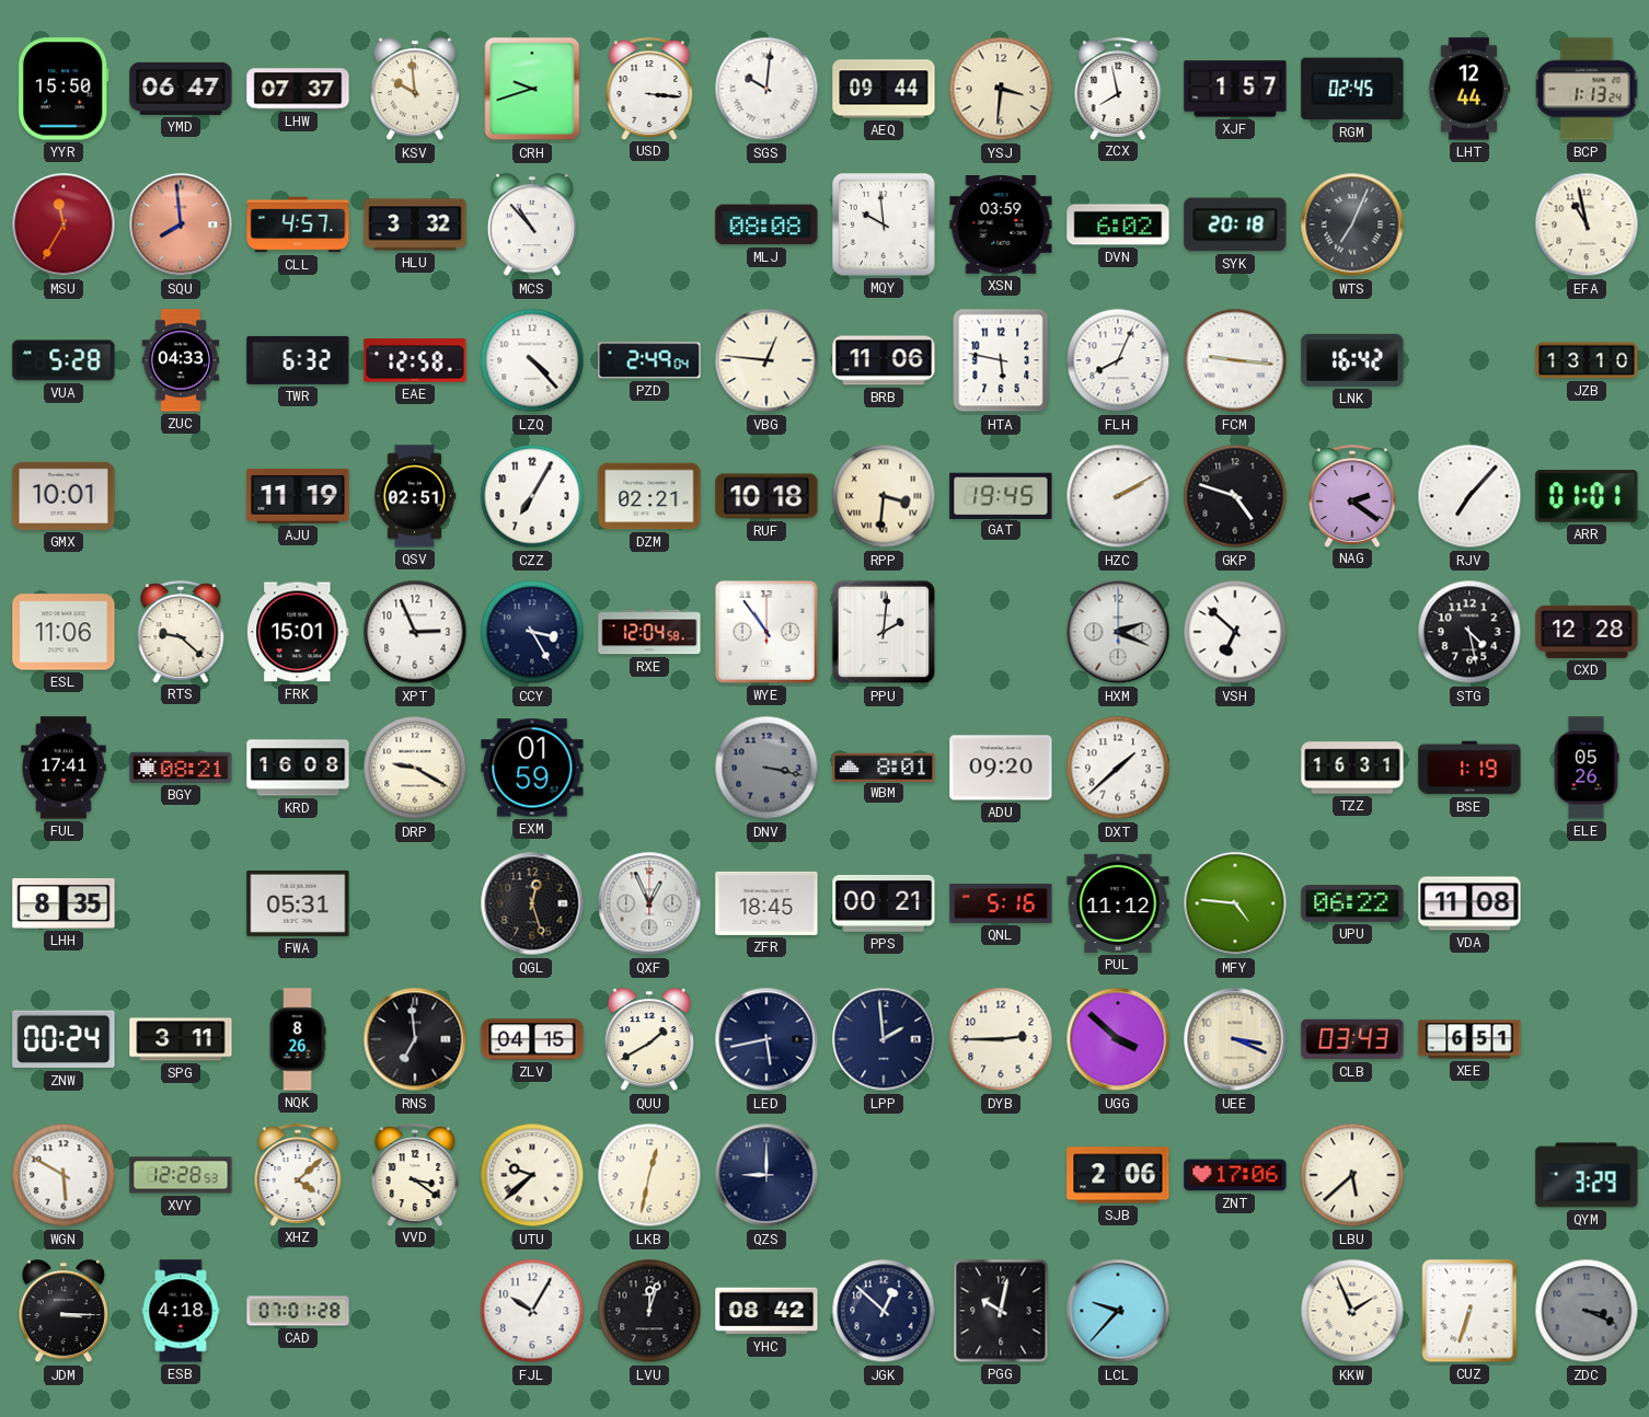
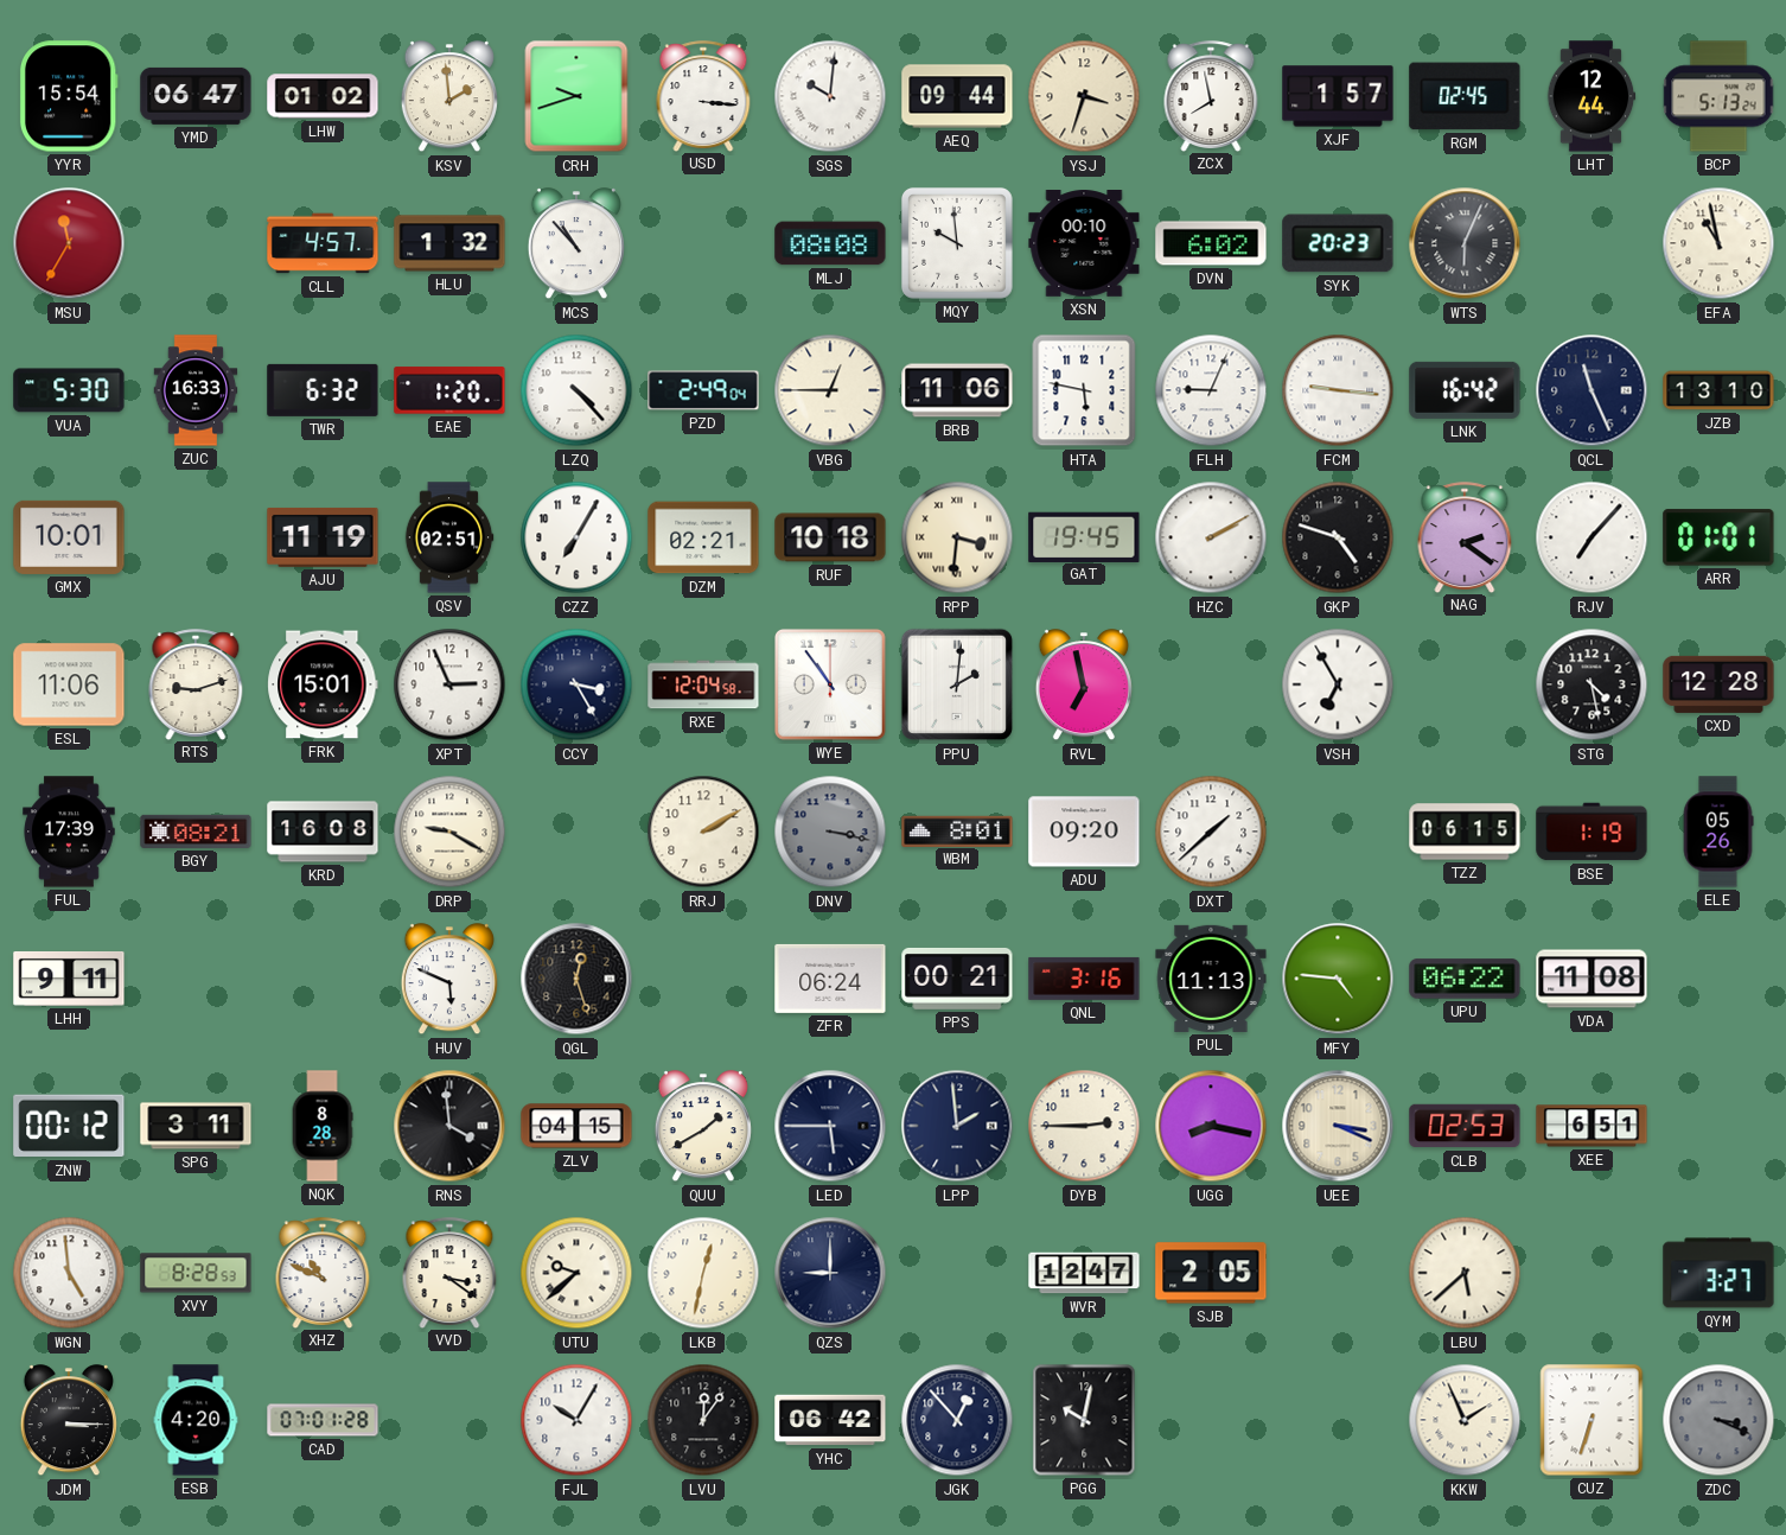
YYR: 15:50 -> 15:54
LHW: 07:37 -> 01:02
KSV: 9:59 -> 1:59
YSJ: 3:31 -> 3:33
BCP: 1:13 -> 5:13
SQU: 7:59 -> none
HLU: 3:32 -> 1:32
XSN: 03:59 -> 00:10
SYK: 20:18 -> 20:23
WTS: 7:04 -> 6:04
VUA: 5:28 -> 5:30
ZUC: 04:33 -> 16:33
EAE: 12:58 -> 1:20
VBG: 12:46 -> 12:45
FLH: 8:04 -> 9:04
QCL: none -> 11:26
RTS: 9:22 -> 9:12
RVL: none -> 6:58
HXM: 2:19 -> none
VSH: 6:52 -> 6:55
FUL: 17:41 -> 17:39
EXM: 01:59 -> none
RRJ: none -> 2:10
TZZ: 16:31 -> 06:15
LHH: 8:35 -> 9:11
FWA: 05:31 -> none
HUV: none -> 5:49
QXF: 12:56 -> none
ZFR: 18:45 -> 06:24
QNL: 5:16 -> 3:16
PUL: 11:12 -> 11:13
ZNW: 00:24 -> 00:12
NQK: 8:26 -> 8:28
RNS: 6:59 -> 3:59
LED: 5:43 -> 5:45
UGG: 3:52 -> 8:17
CLB: 03:43 -> 02:53
WGN: 5:50 -> 4:59
XVY: 12:28 -> 8:28
XHZ: 4:08 -> 10:49
WVR: none -> 12:47
SJB: 2:06 -> 2:05
ZNT: 17:06 -> none
QYM: 3:29 -> 3:27
ESB: 4:18 -> 4:20
LVU: 12:03 -> 12:06
YHC: 08:42 -> 06:42
JGK: 12:52 -> 12:53
LCL: 9:37 -> none
